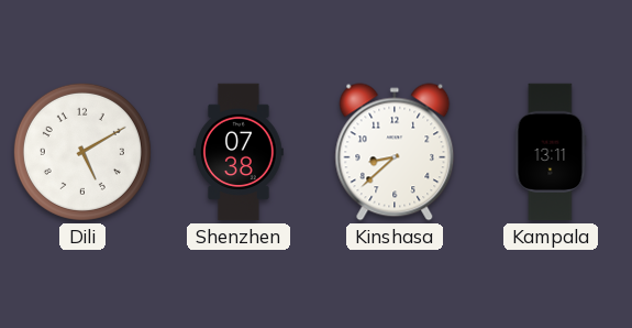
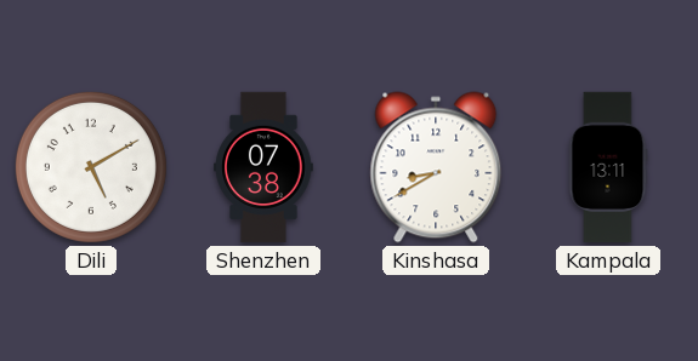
Kinshasa: 8:38 -> 8:40
